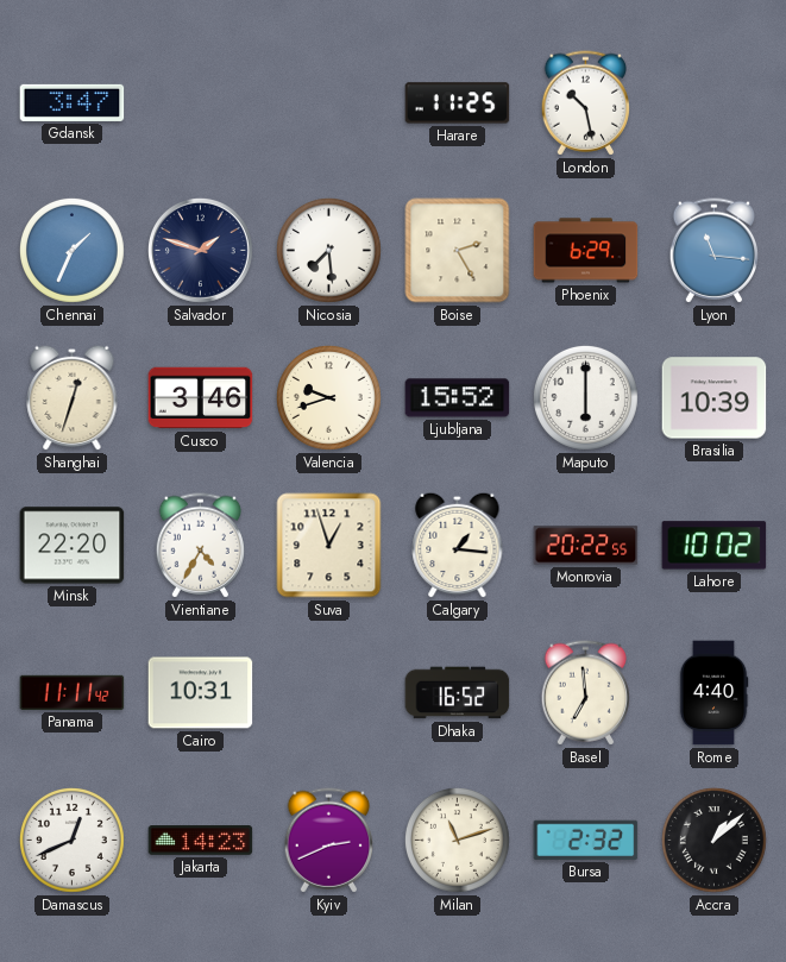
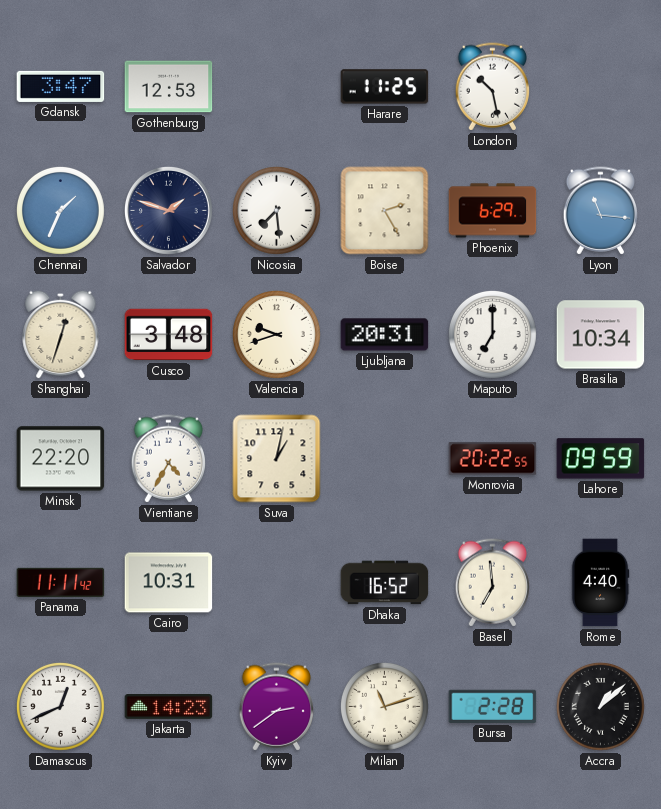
Gothenburg: none -> 12:53
Cusco: 3:46 -> 3:48
Ljubljana: 15:52 -> 20:31
Maputo: 6:00 -> 7:00
Brasilia: 10:39 -> 10:34
Suva: 12:57 -> 1:02
Calgary: 1:16 -> none
Lahore: 10:02 -> 09:59
Kyiv: 2:41 -> 2:39
Bursa: 2:32 -> 2:28
